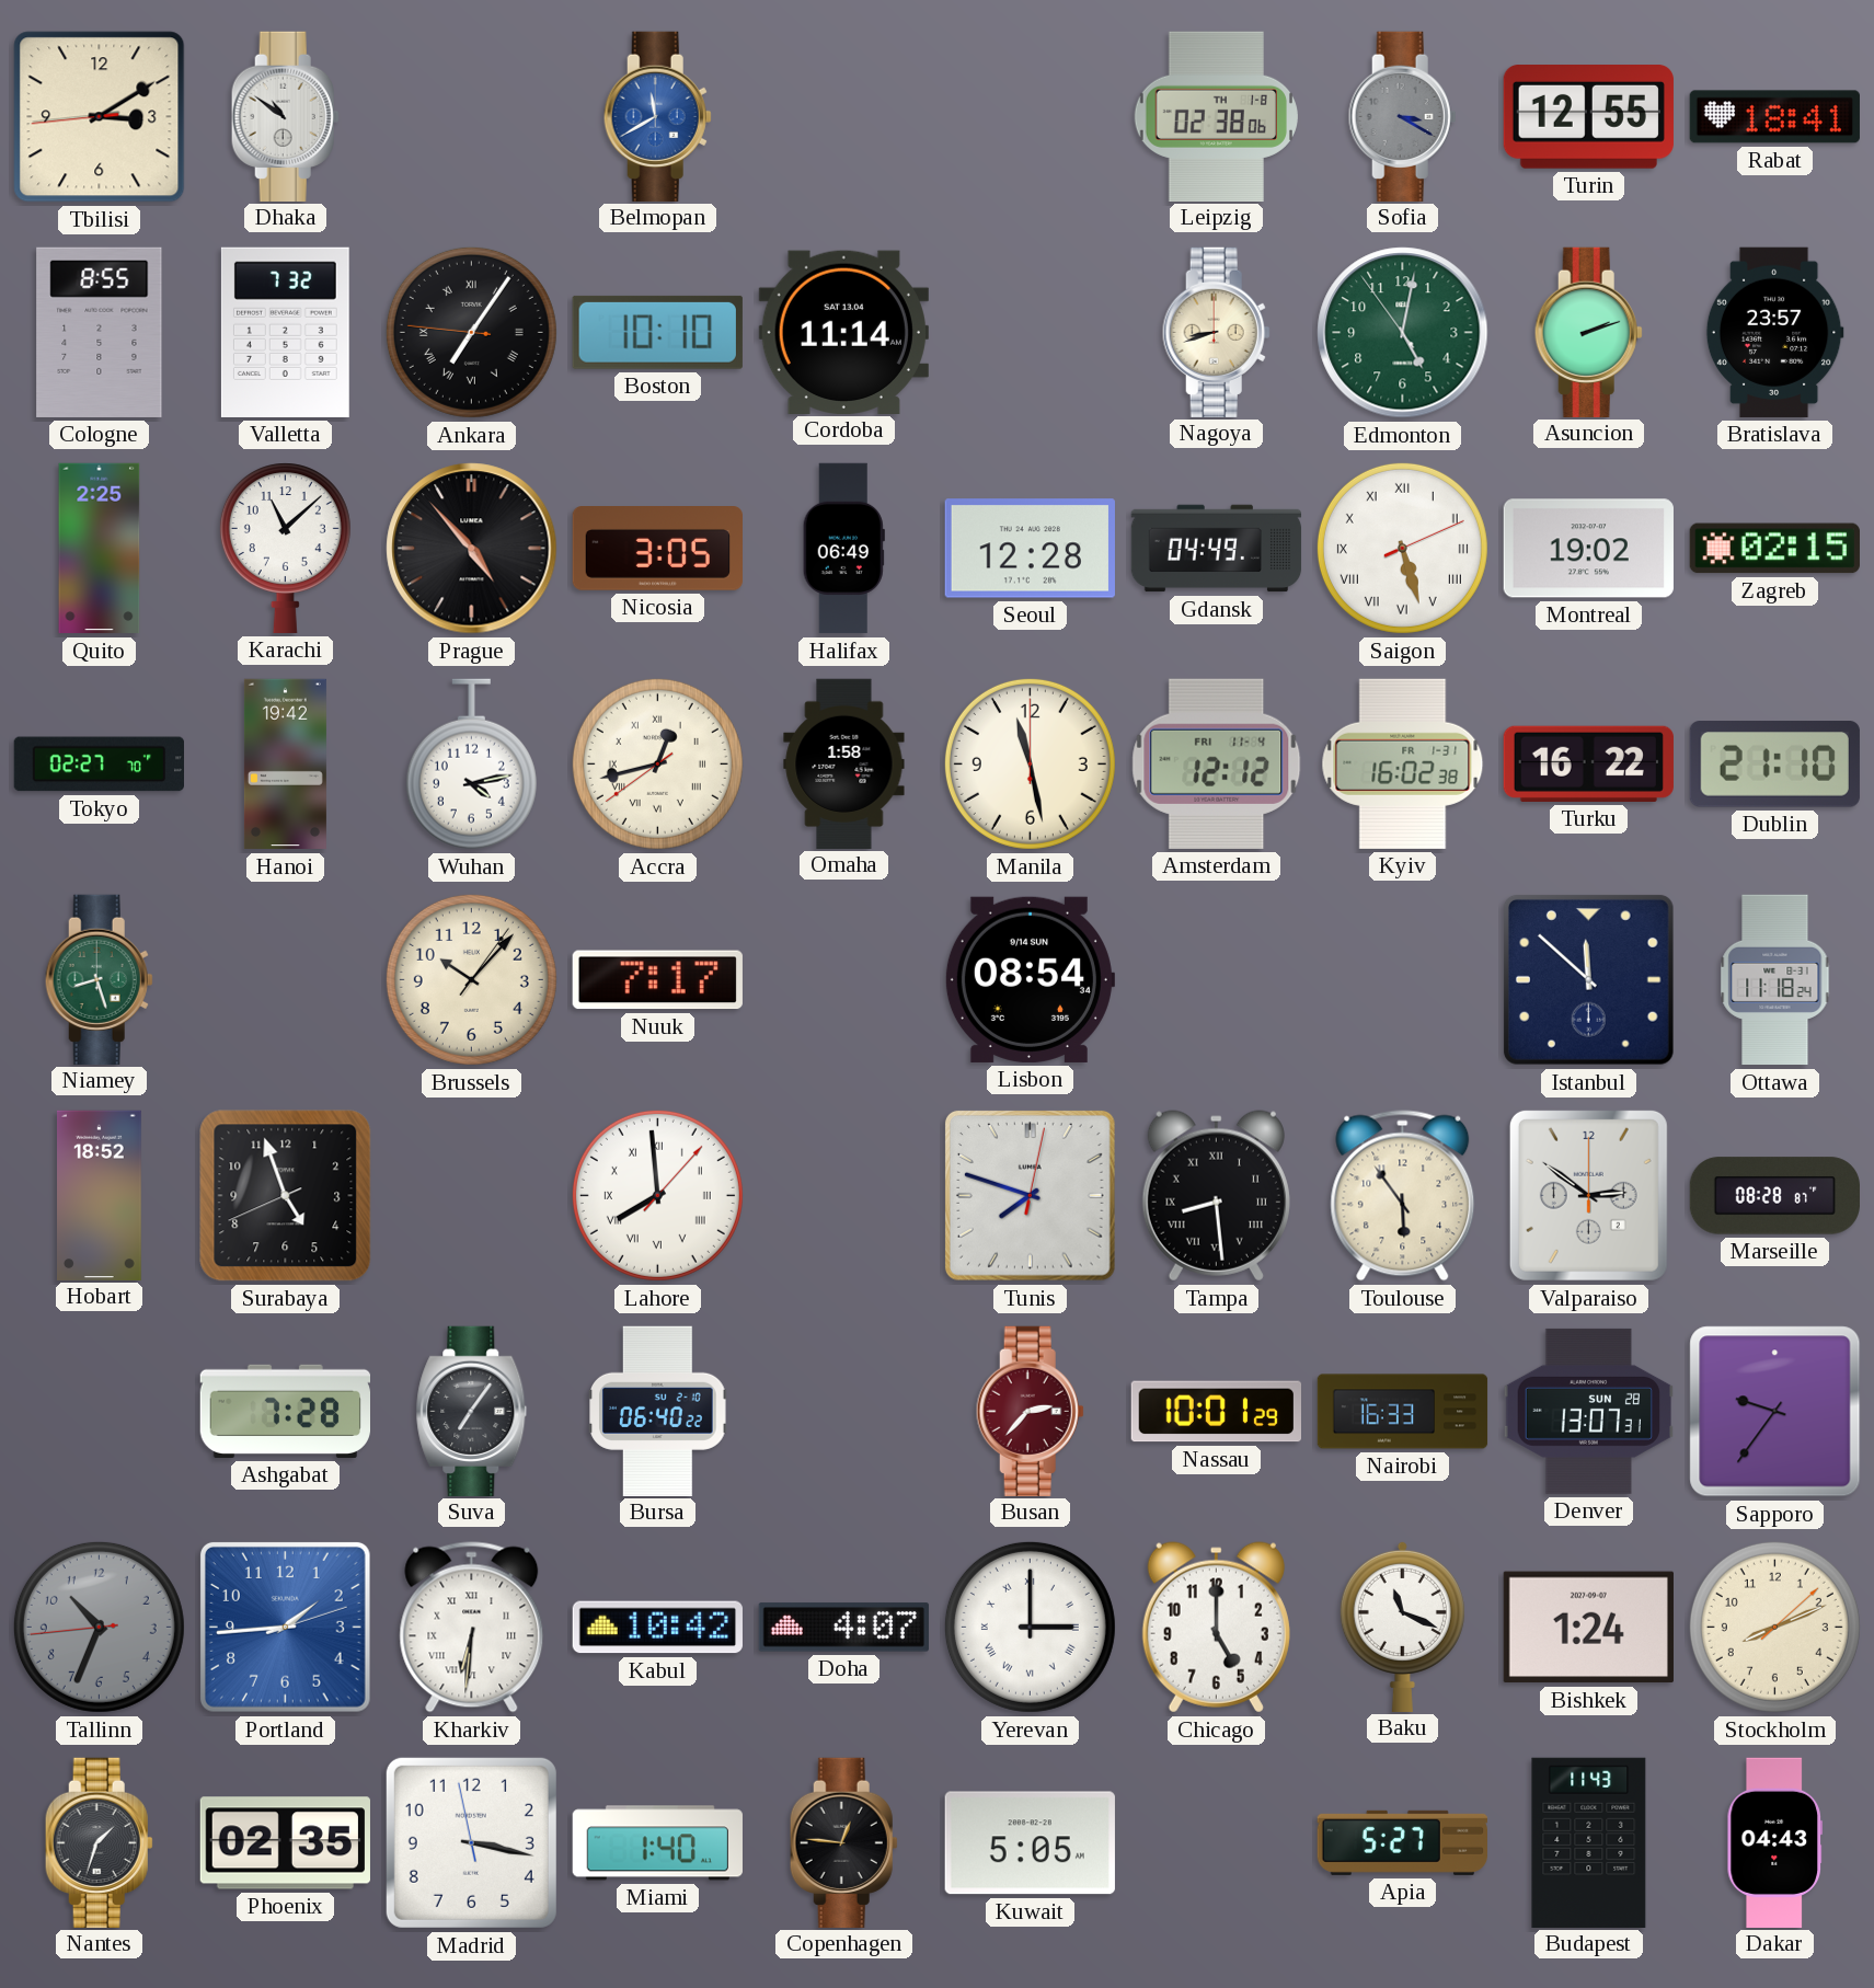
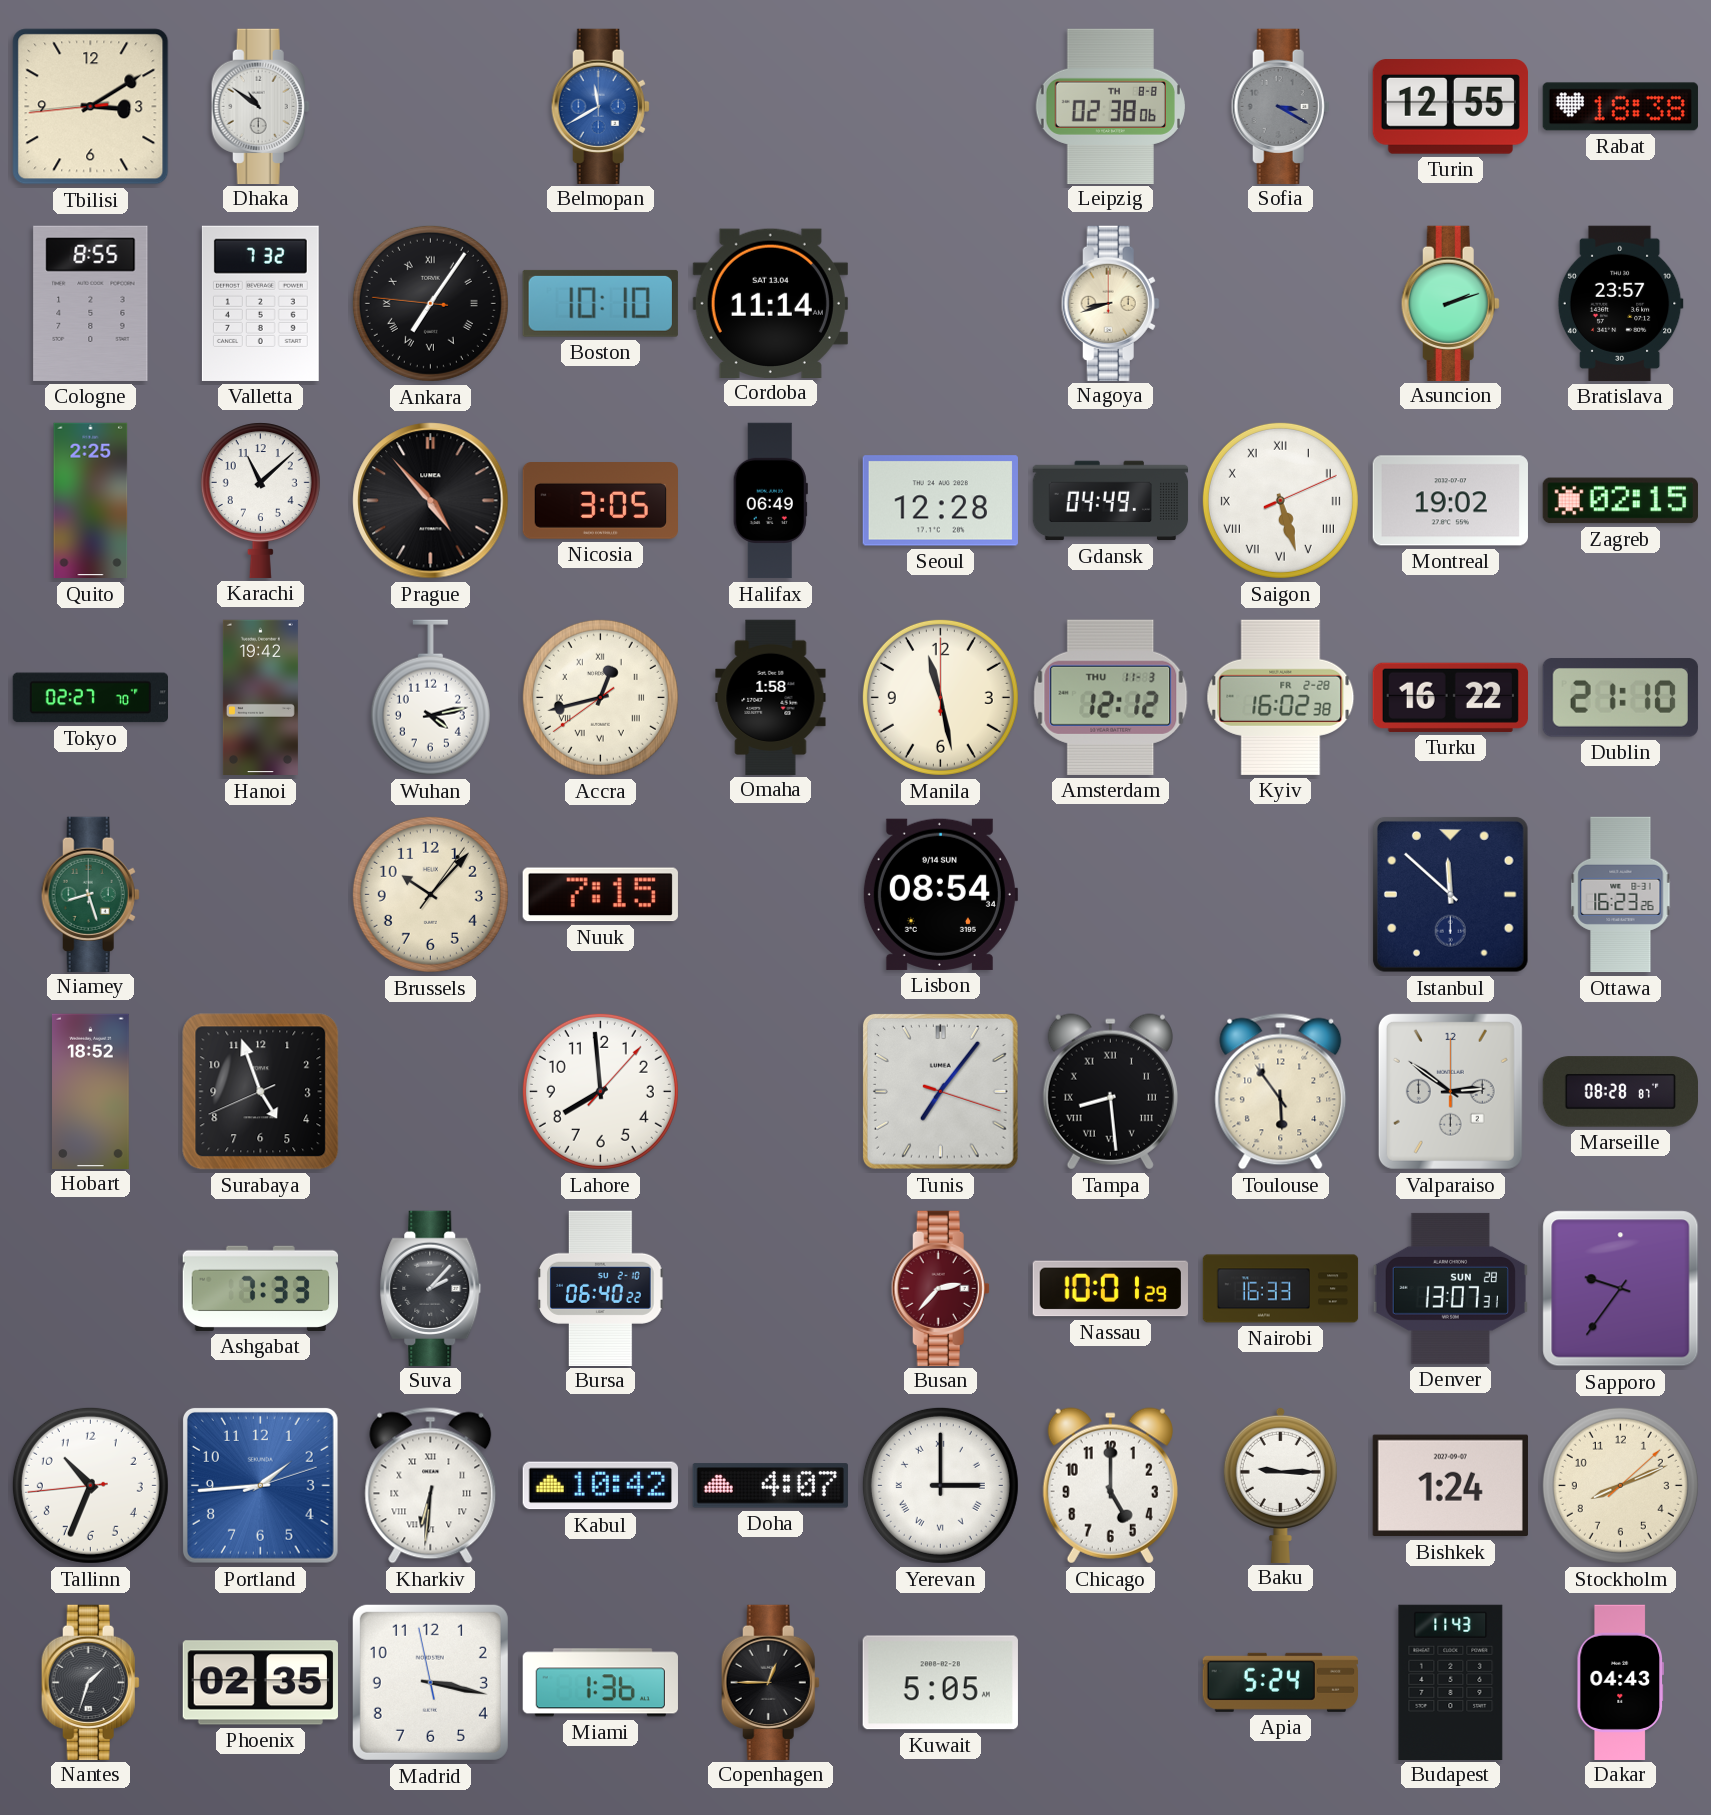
Leipzig date: TH 1-8 -> TH 8-8
Rabat: 18:41 -> 18:38
Edmonton: 5:01 -> none
Amsterdam date: FRI 11-4 -> THU 11-3
Kyiv date: FR 1-31 -> FR 2-28
Nuuk: 7:17 -> 7:15
Ottawa: 11:18 -> 16:23
Lahore numerals: Roman -> Arabic
Tunis: 7:48 -> 7:06
Ashgabat: 7:28 -> 7:33
Suva: 7:06 -> 2:07
Tallinn dial: grey -> white
Baku: 11:19 -> 9:15
Miami: 1:40 -> 1:36
Copenhagen: 12:46 -> 12:45
Apia: 5:27 -> 5:24
